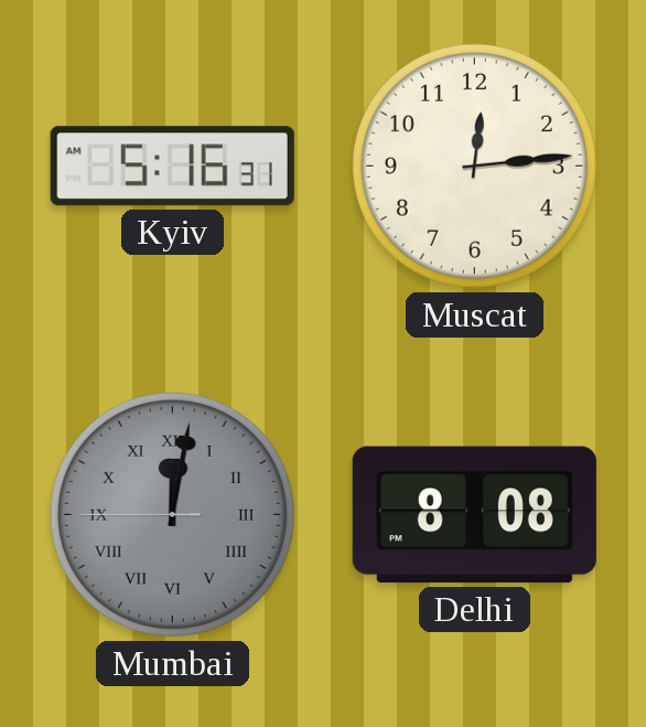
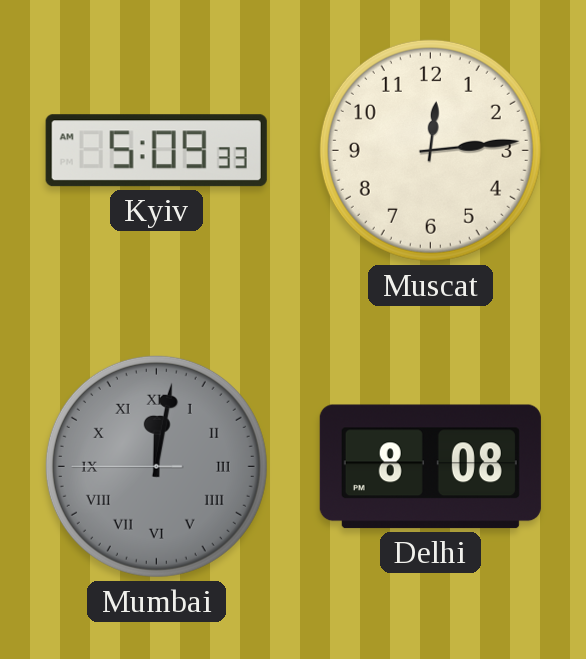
Kyiv: 5:16 -> 5:09
